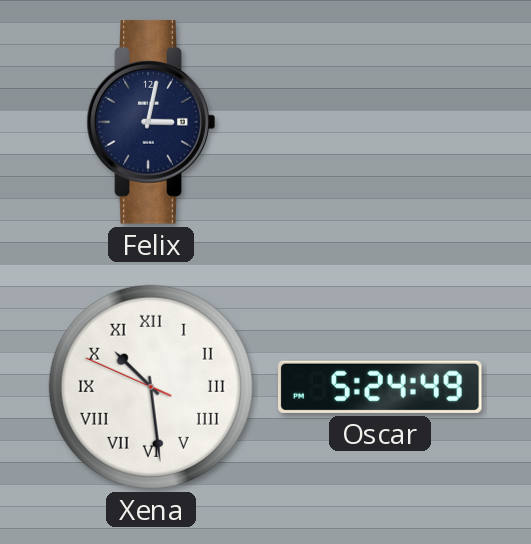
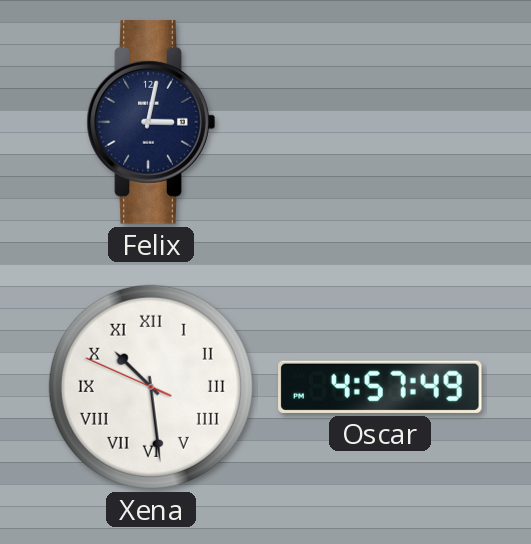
Oscar: 5:24 -> 4:57
